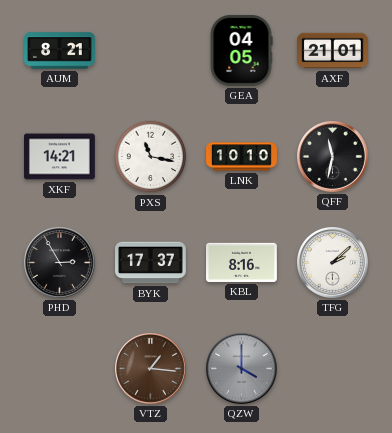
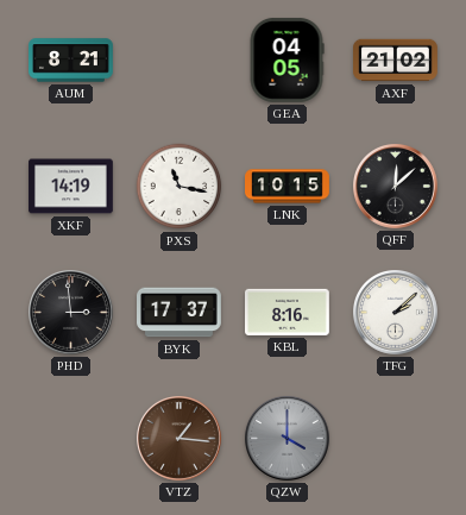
AXF: 21:01 -> 21:02
XKF: 14:21 -> 14:19
LNK: 10:10 -> 10:15
QFF: 11:32 -> 12:08
PHD: 2:55 -> 2:59
